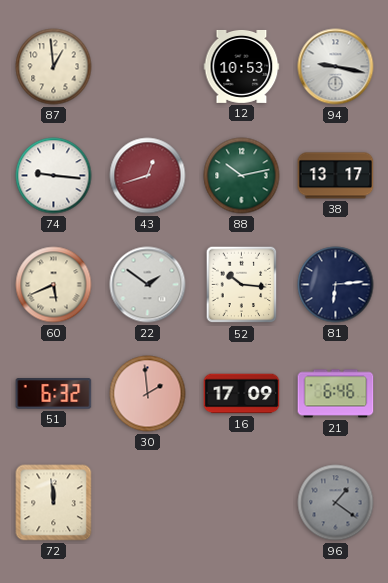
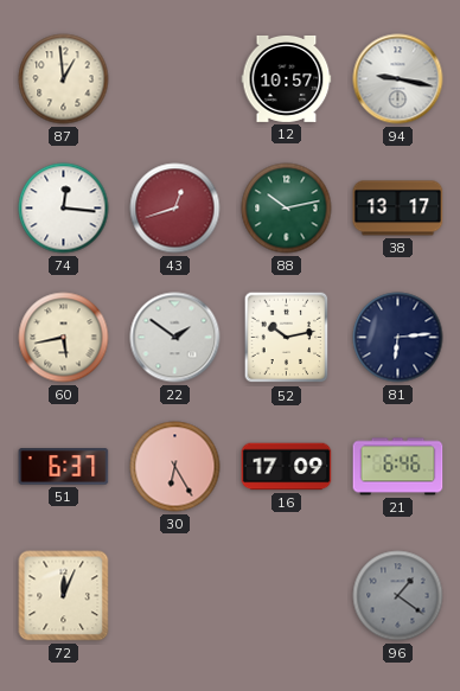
12: 10:53 -> 10:57
74: 9:16 -> 12:16
60: 5:41 -> 5:43
52: 10:16 -> 10:13
51: 6:32 -> 6:37
30: 1:59 -> 6:25
72: 11:59 -> 12:04
